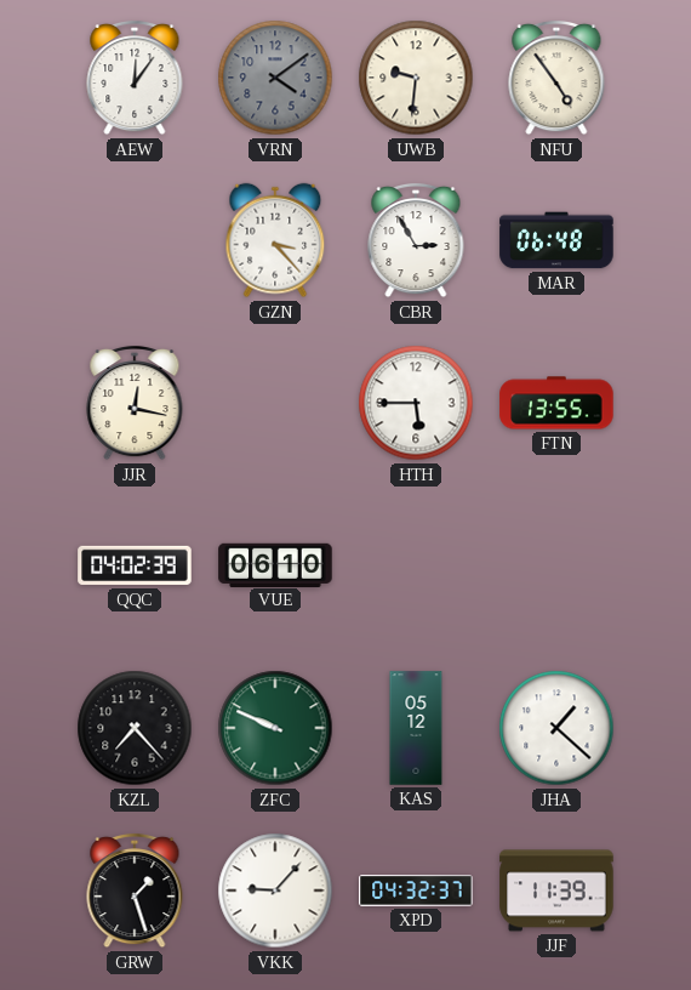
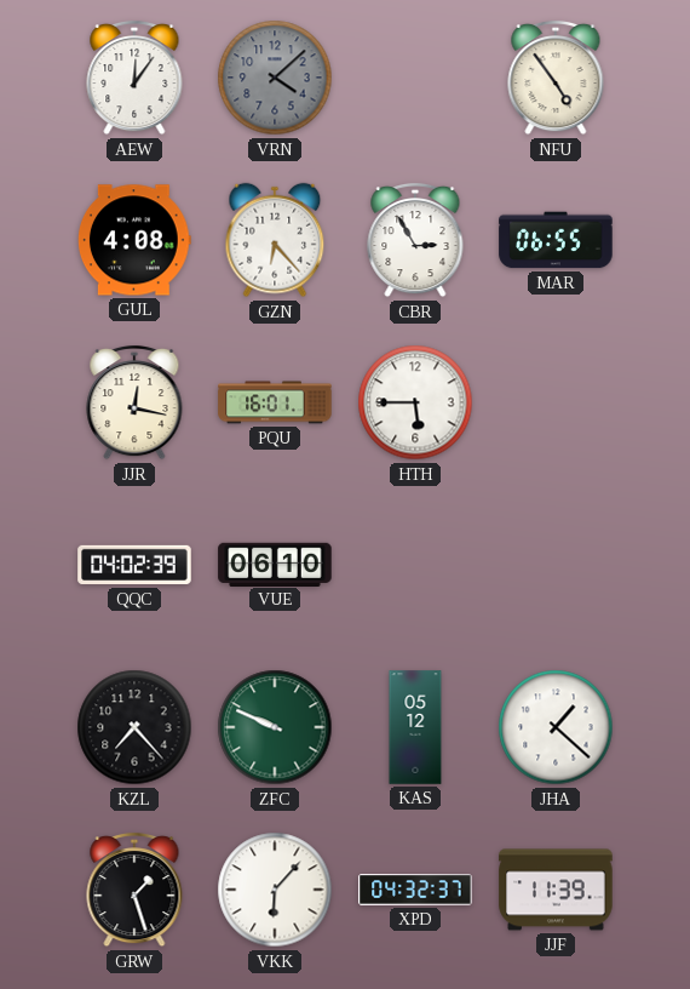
VRN: 4:09 -> 4:08
UWB: 9:31 -> none
GUL: none -> 4:08
GZN: 3:23 -> 6:23
MAR: 06:48 -> 06:55
PQU: none -> 16:01
FTN: 13:55 -> none
VKK: 9:07 -> 6:07
